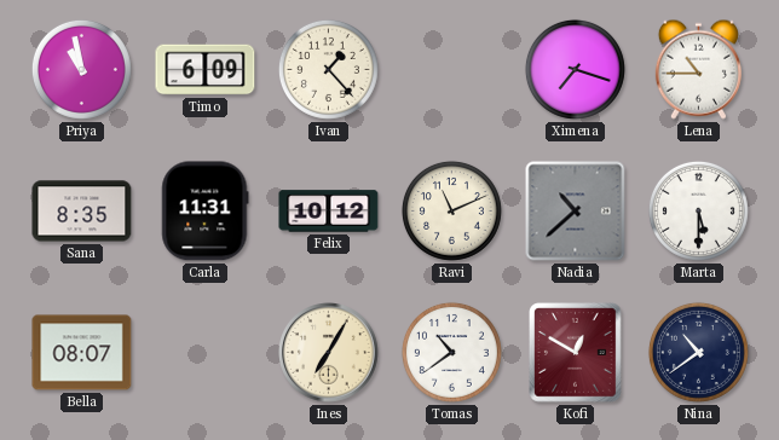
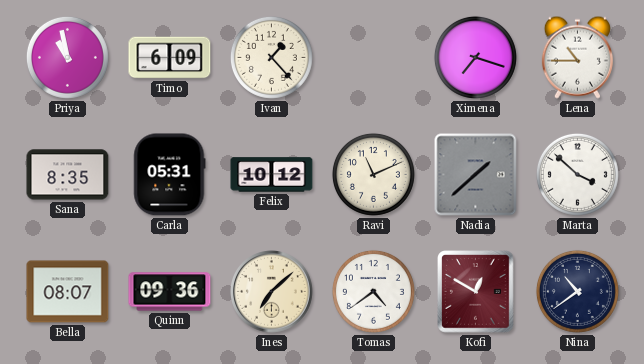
Carla: 11:31 -> 05:31
Nadia: 10:38 -> 1:38
Marta: 5:30 -> 3:52
Quinn: none -> 09:36
Ines: 7:05 -> 7:08
Tomas: 10:39 -> 4:39
